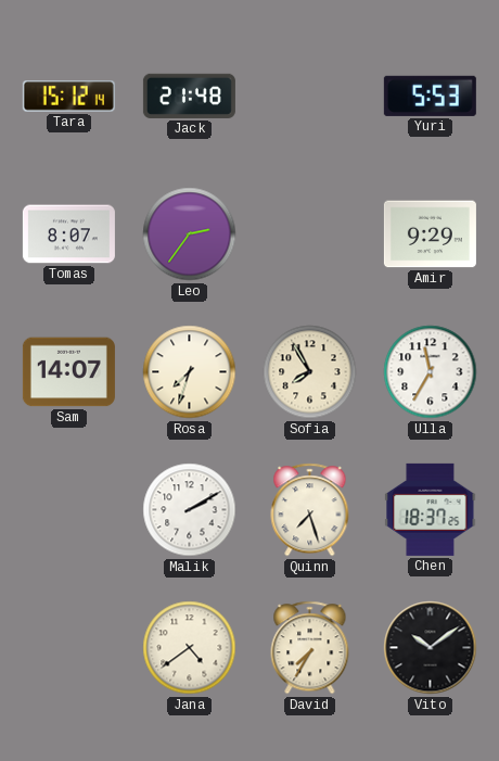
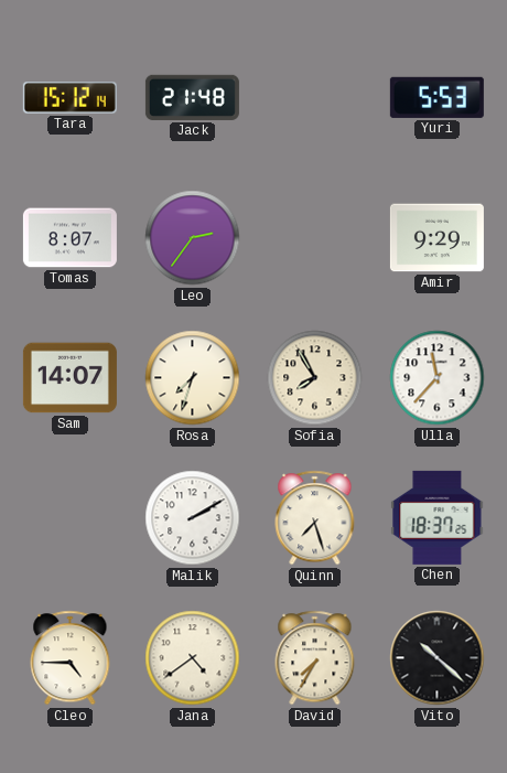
Ulla: 11:35 -> 11:37
Cleo: none -> 4:45
Vito: 10:09 -> 10:22
